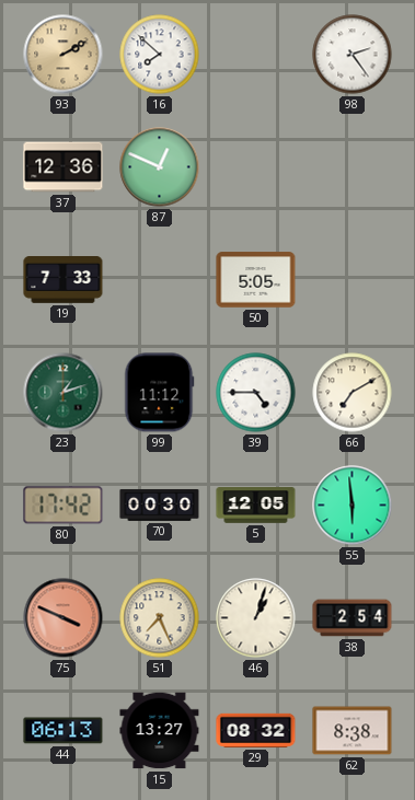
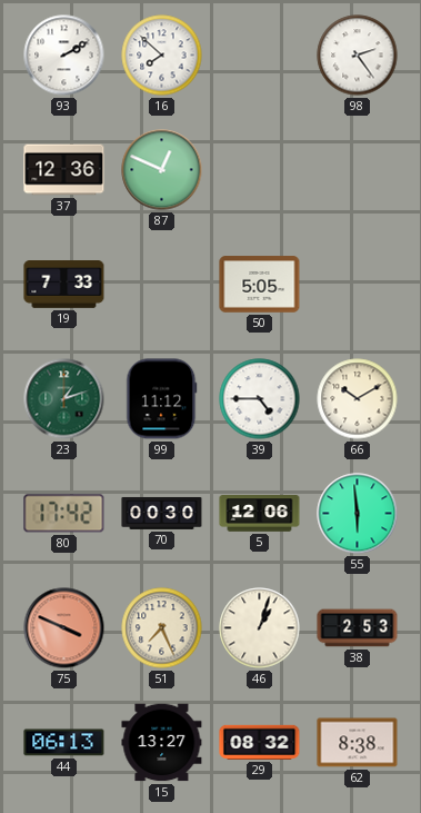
93 dial: champagne -> white
66: 7:10 -> 10:10
5: 12:05 -> 12:06
38: 2:54 -> 2:53
